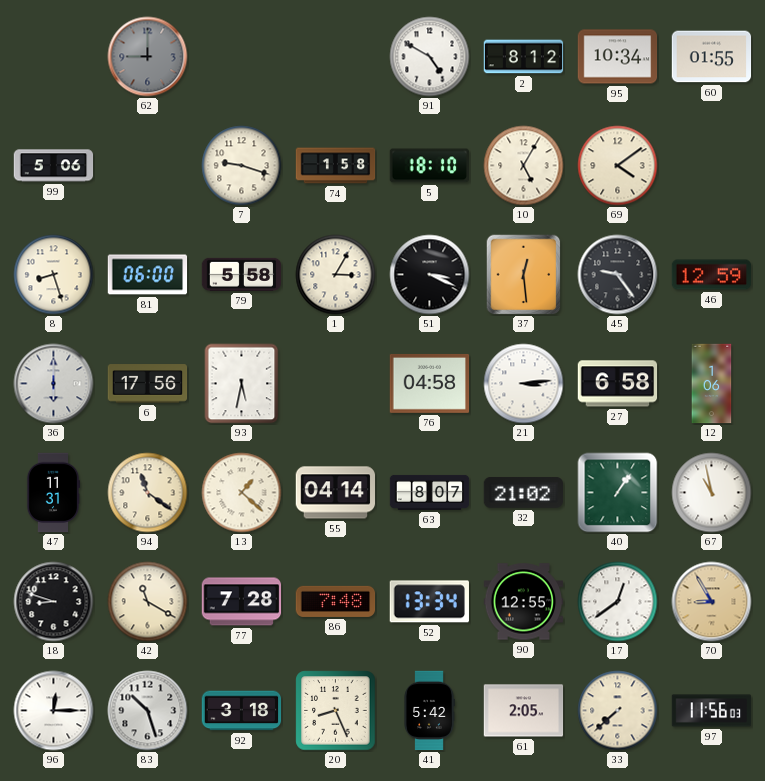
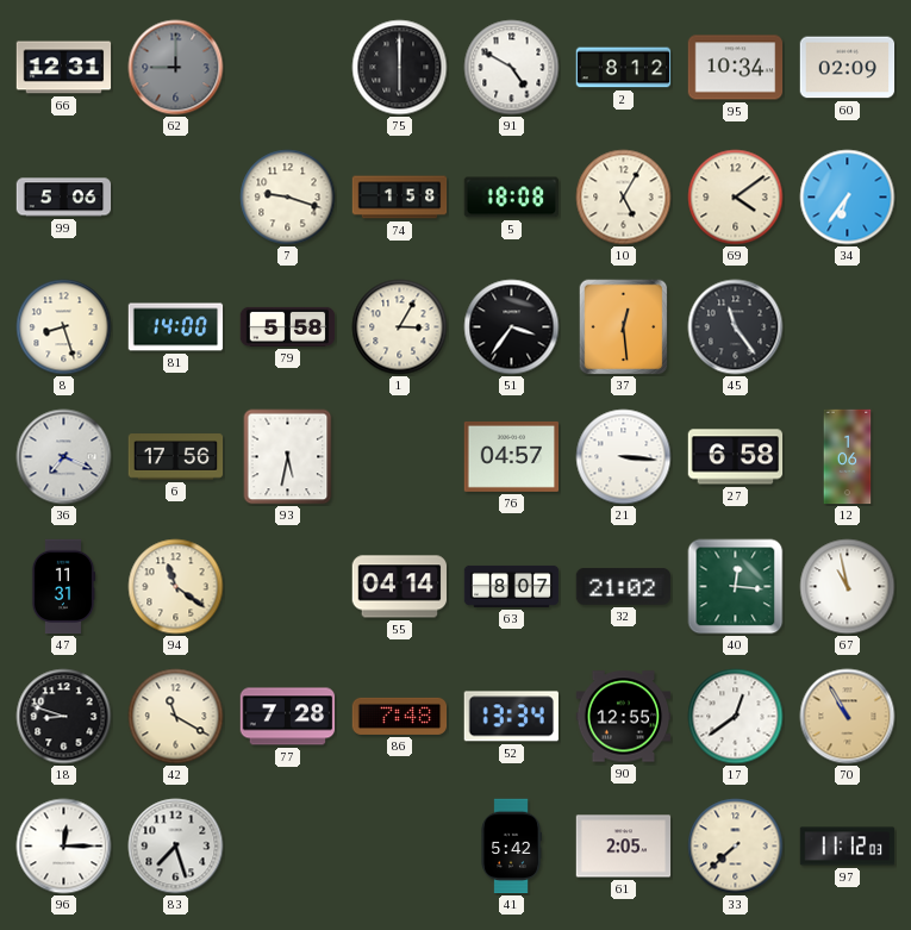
66: none -> 12:31
75: none -> 6:00
60: 01:55 -> 02:09
5: 18:10 -> 18:08
34: none -> 6:36
81: 06:00 -> 14:00
51: 3:19 -> 3:36
45: 9:24 -> 11:24
46: 12:59 -> none
36: 6:00 -> 7:19
76: 04:58 -> 04:57
21: 3:14 -> 3:16
13: 1:22 -> none
40: 1:06 -> 12:16
70: 8:55 -> 10:55
83: 10:27 -> 7:27
92: 3:18 -> none
20: 8:26 -> none
97: 11:56 -> 11:12
